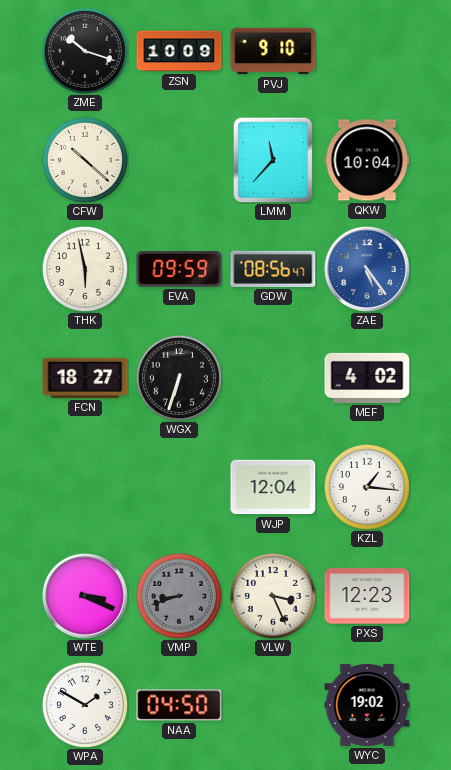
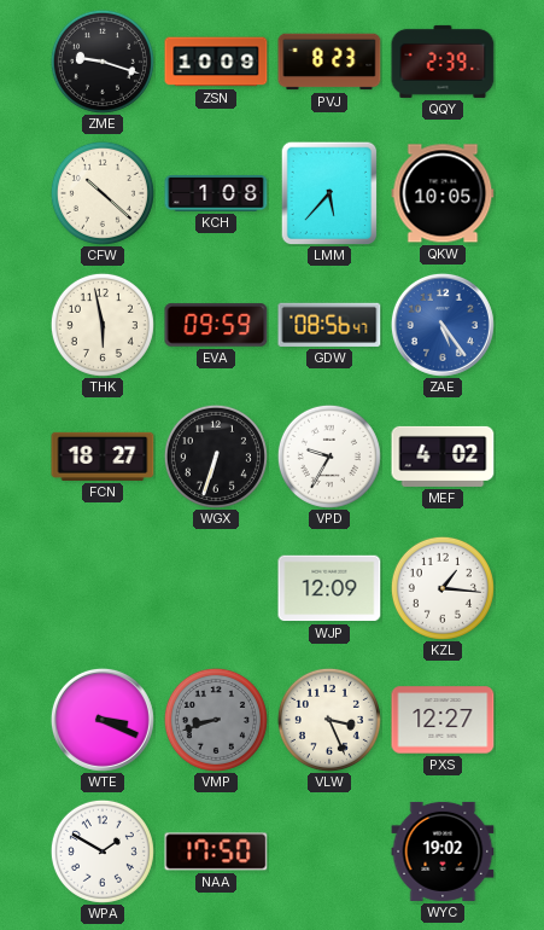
ZME: 10:18 -> 9:18
PVJ: 9:10 -> 8:23
QQY: none -> 2:39
KCH: none -> 1:08
LMM: 11:37 -> 5:37
QKW: 10:04 -> 10:05
VPD: none -> 9:35
WJP: 12:04 -> 12:09
PXS: 12:23 -> 12:27
NAA: 04:50 -> 17:50
